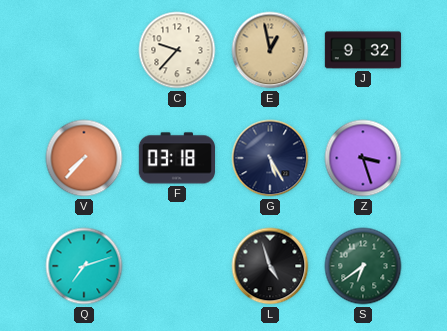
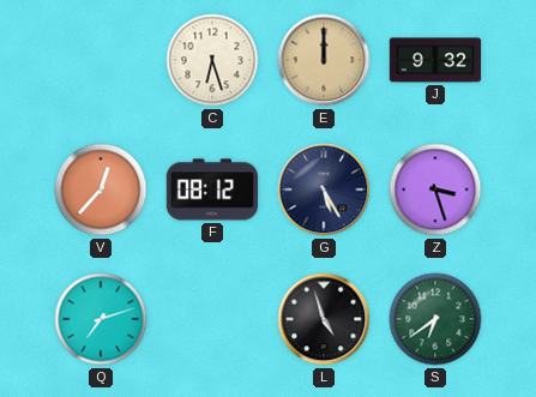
C: 9:37 -> 6:27
E: 12:58 -> 12:00
V: 7:37 -> 12:37
F: 03:18 -> 08:12
